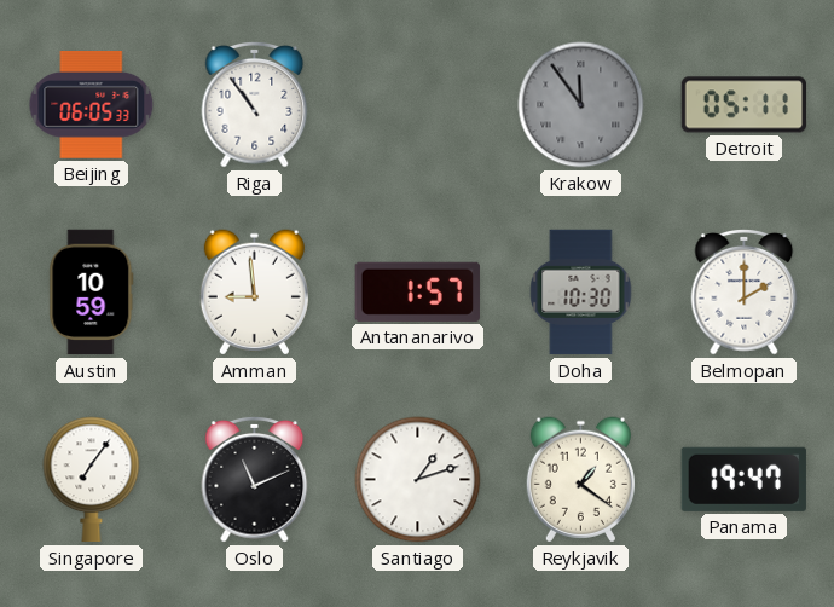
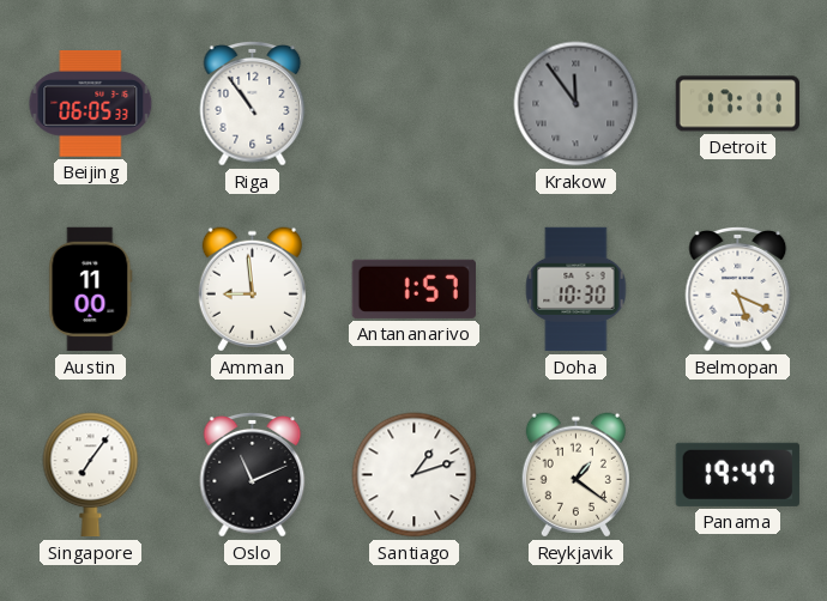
Detroit: 05:11 -> 17:11
Austin: 10:59 -> 11:00
Belmopan: 2:00 -> 5:19
